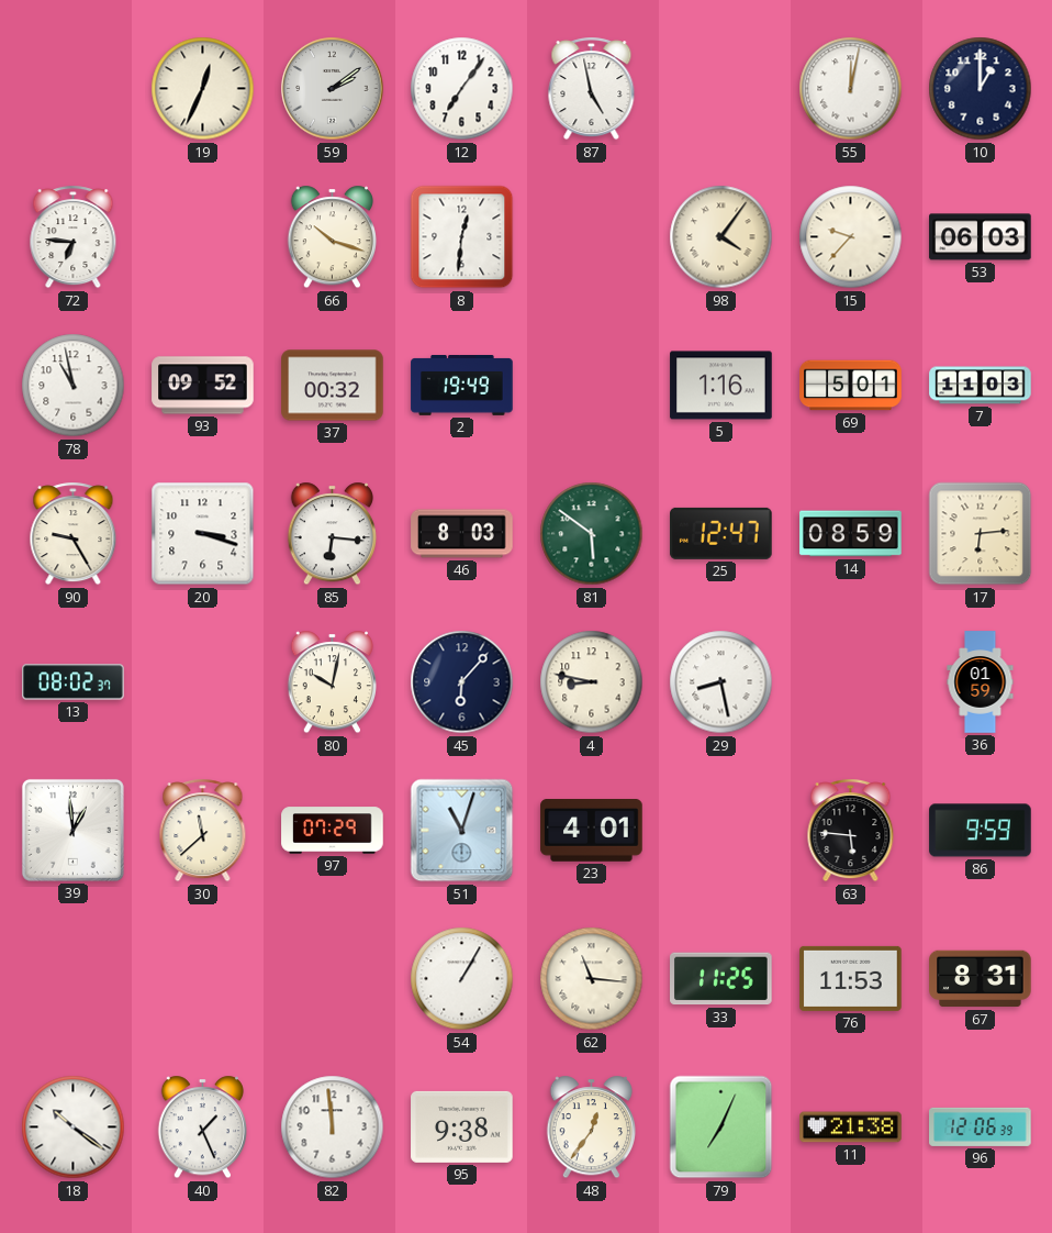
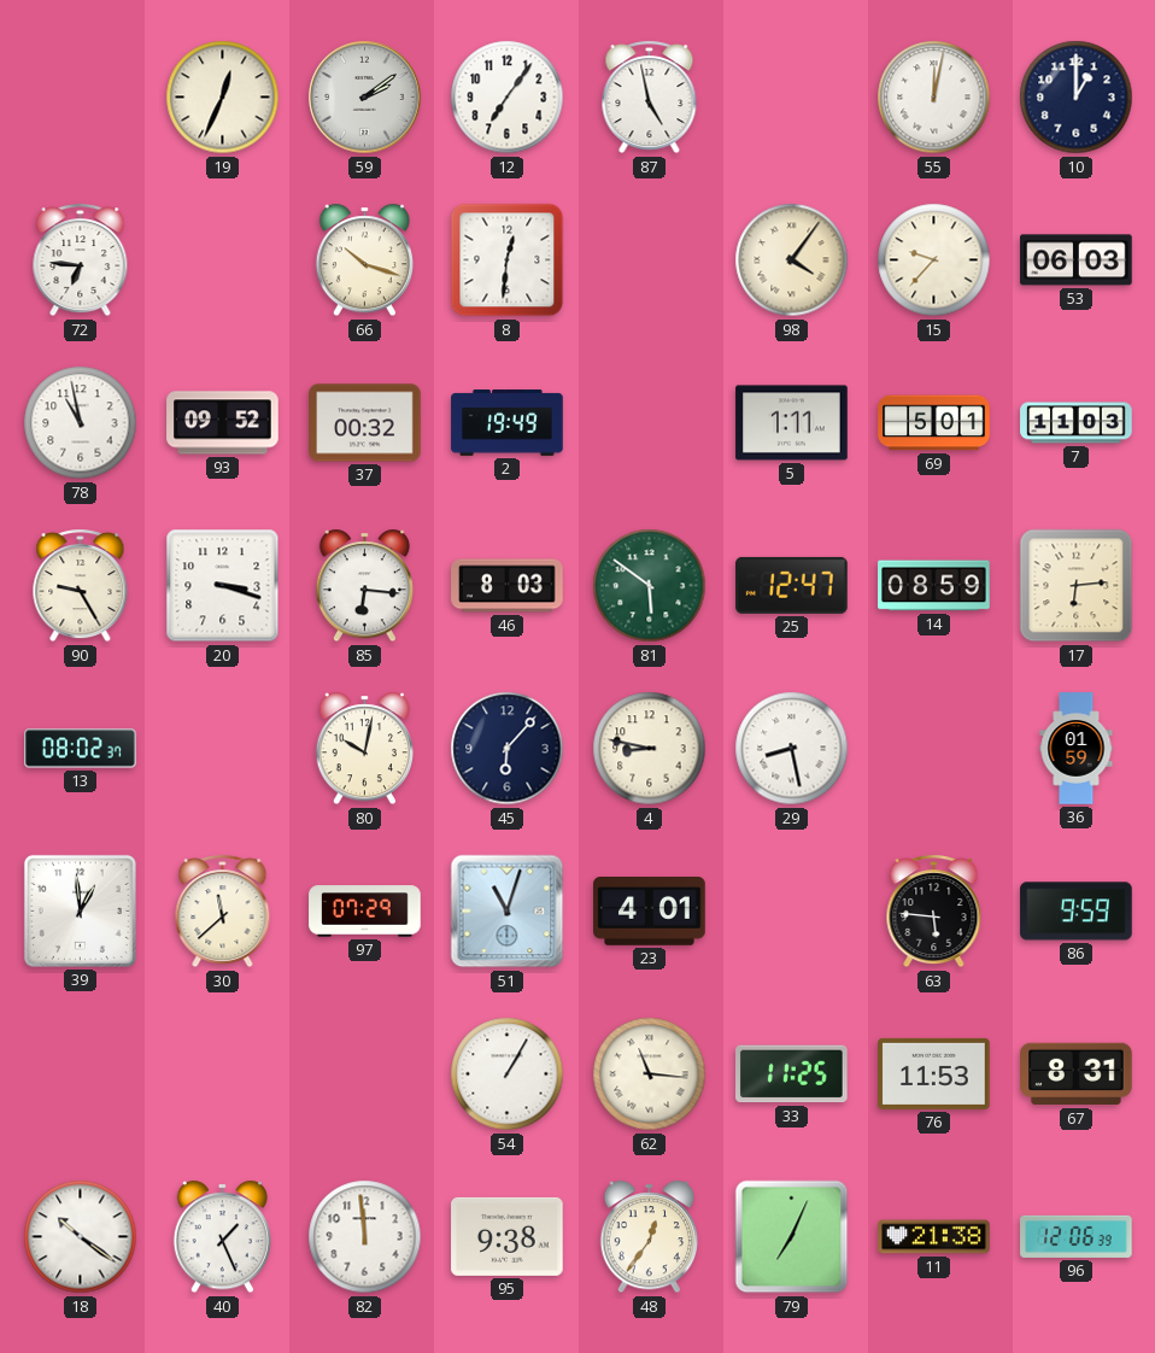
5: 1:16 -> 1:11
